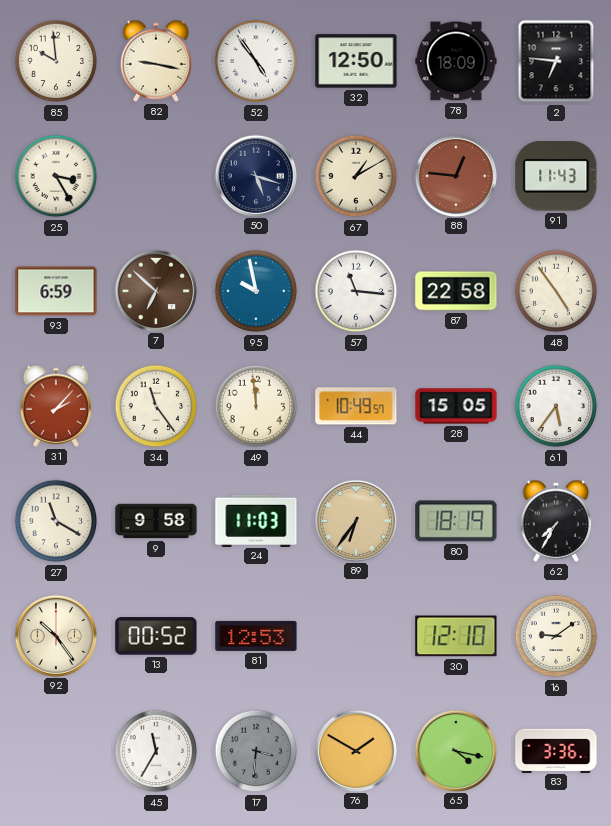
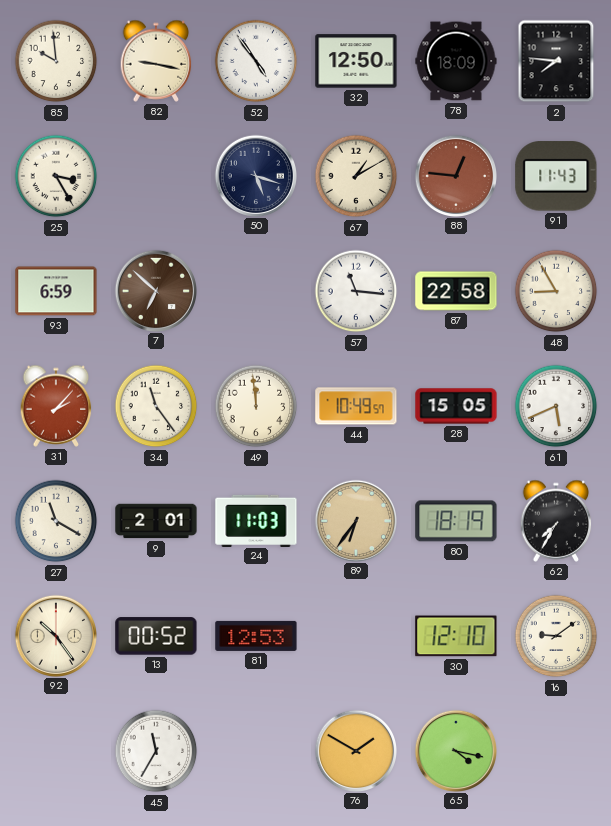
2: 6:46 -> 7:46
95: 9:58 -> none
48: 4:54 -> 8:55
61: 5:36 -> 5:41
9: 9:58 -> 2:01
17: 3:31 -> none
83: 3:36 -> none
